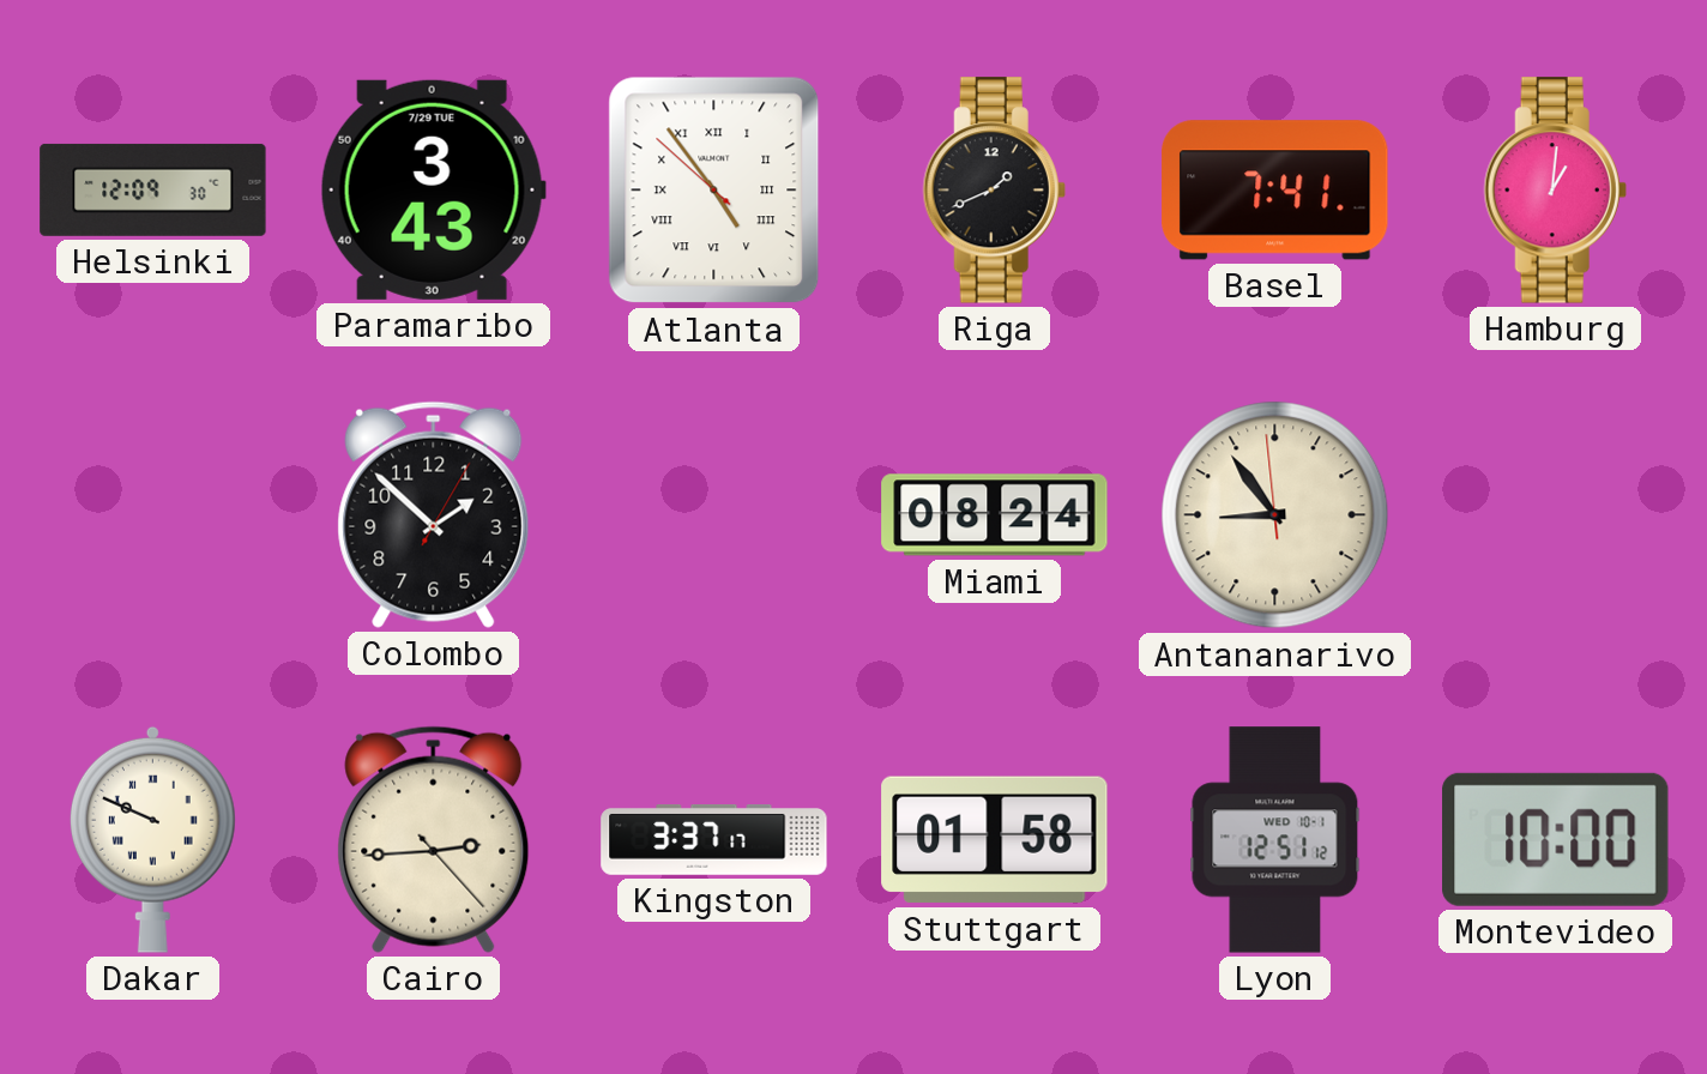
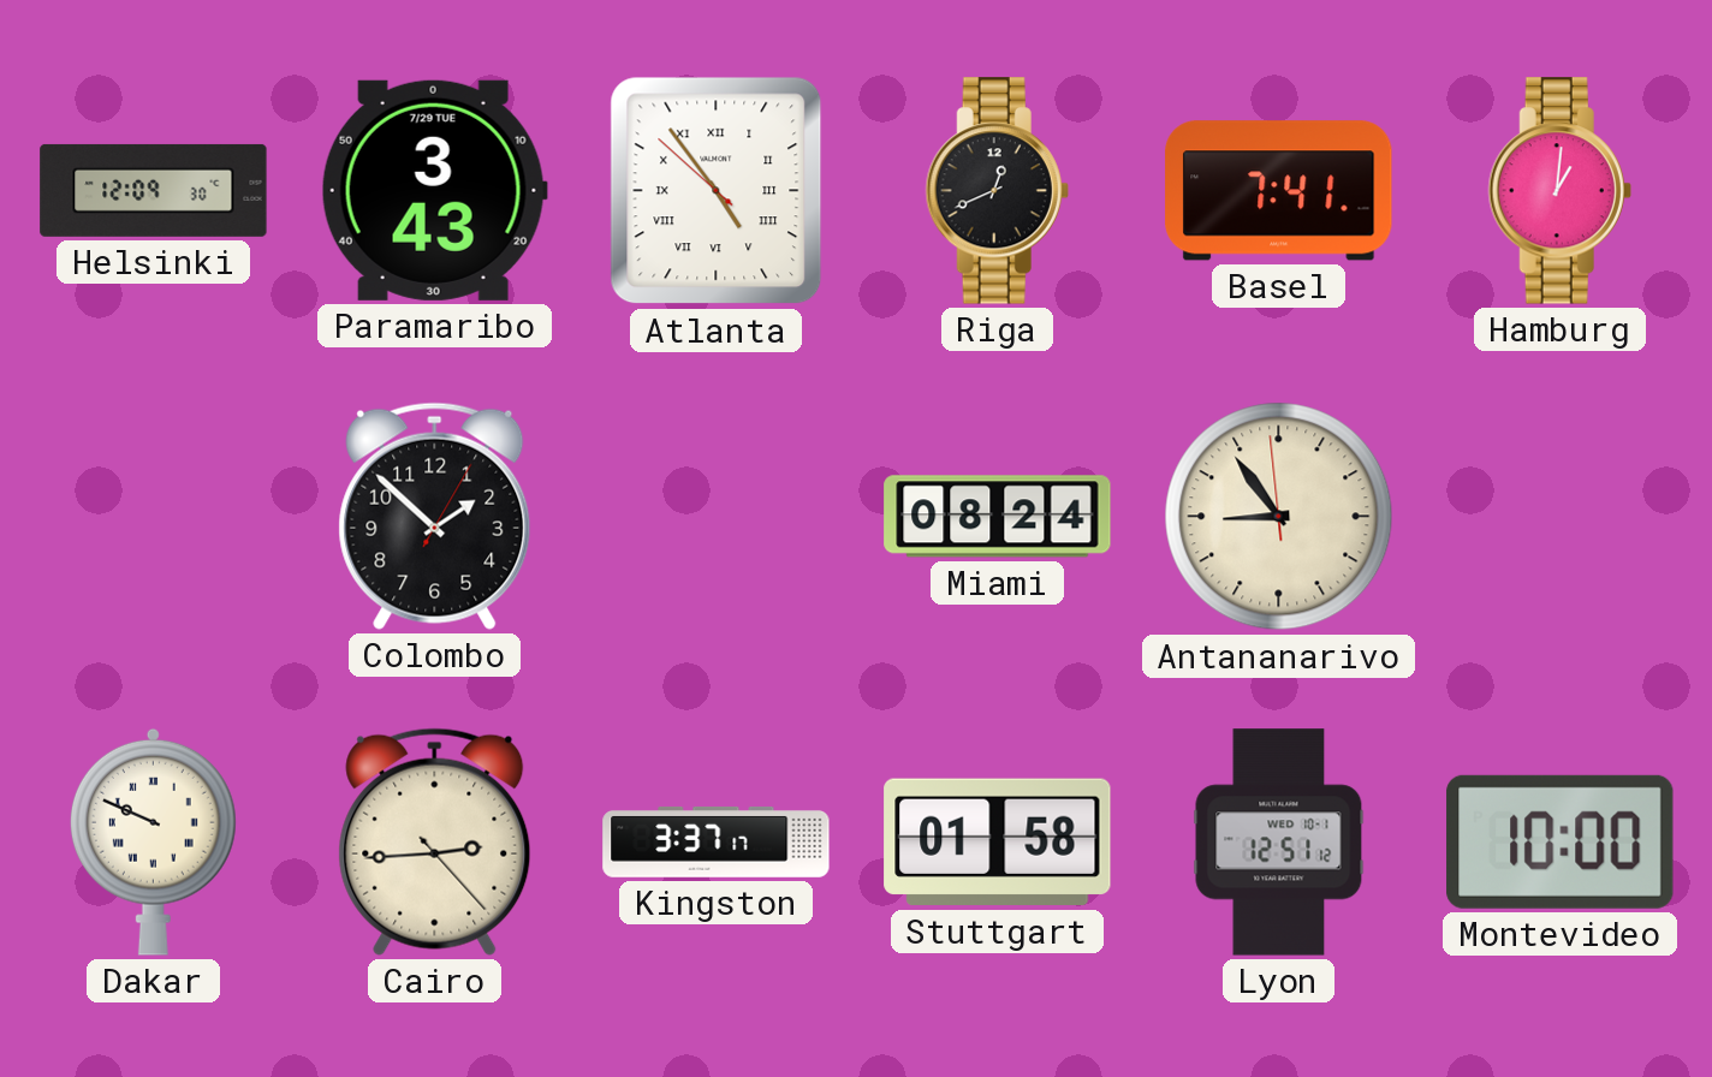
Riga: 1:41 -> 12:41
